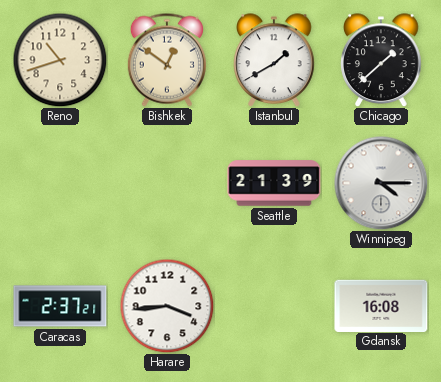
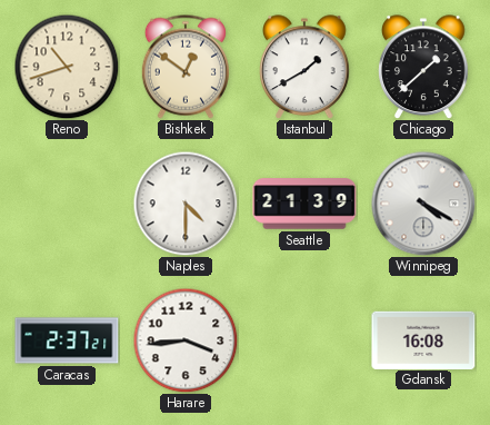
Naples: none -> 4:30
Winnipeg: 4:15 -> 4:20
